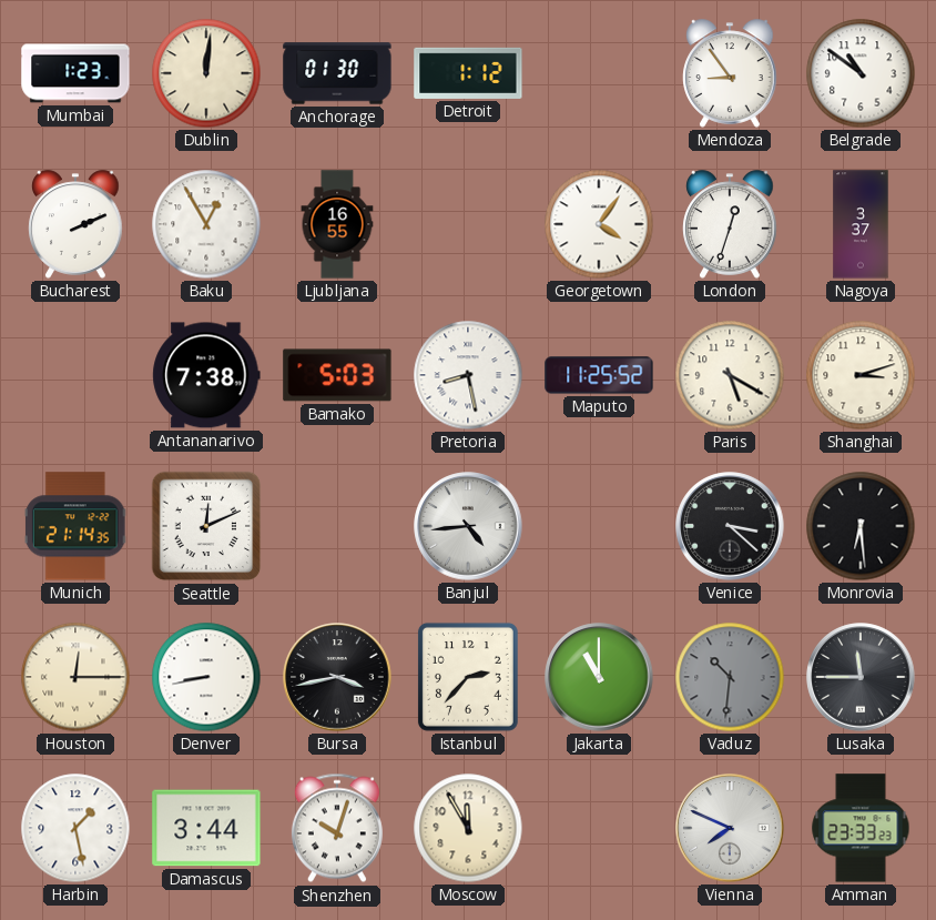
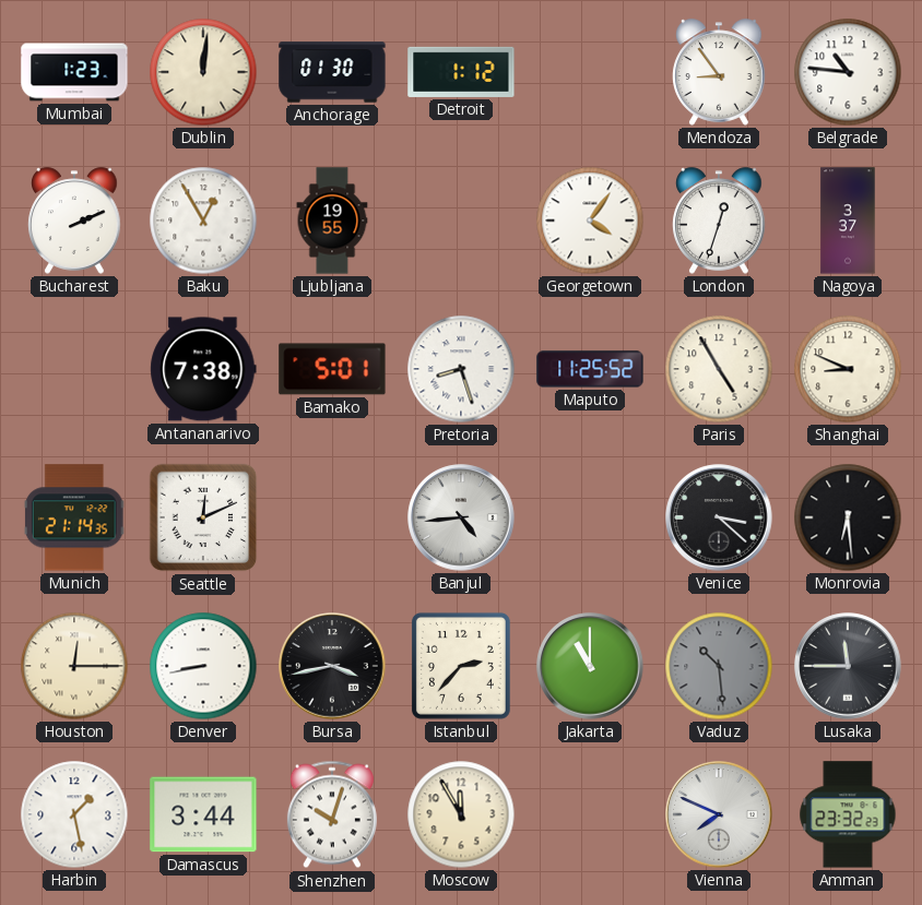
Belgrade: 10:51 -> 10:46
Ljubljana: 16:55 -> 19:55
Bamako: 5:03 -> 5:01
Pretoria: 8:28 -> 8:27
Paris: 5:20 -> 4:55
Shanghai: 3:12 -> 8:49
Vaduz: 10:31 -> 10:29
Amman: 23:33 -> 23:32
